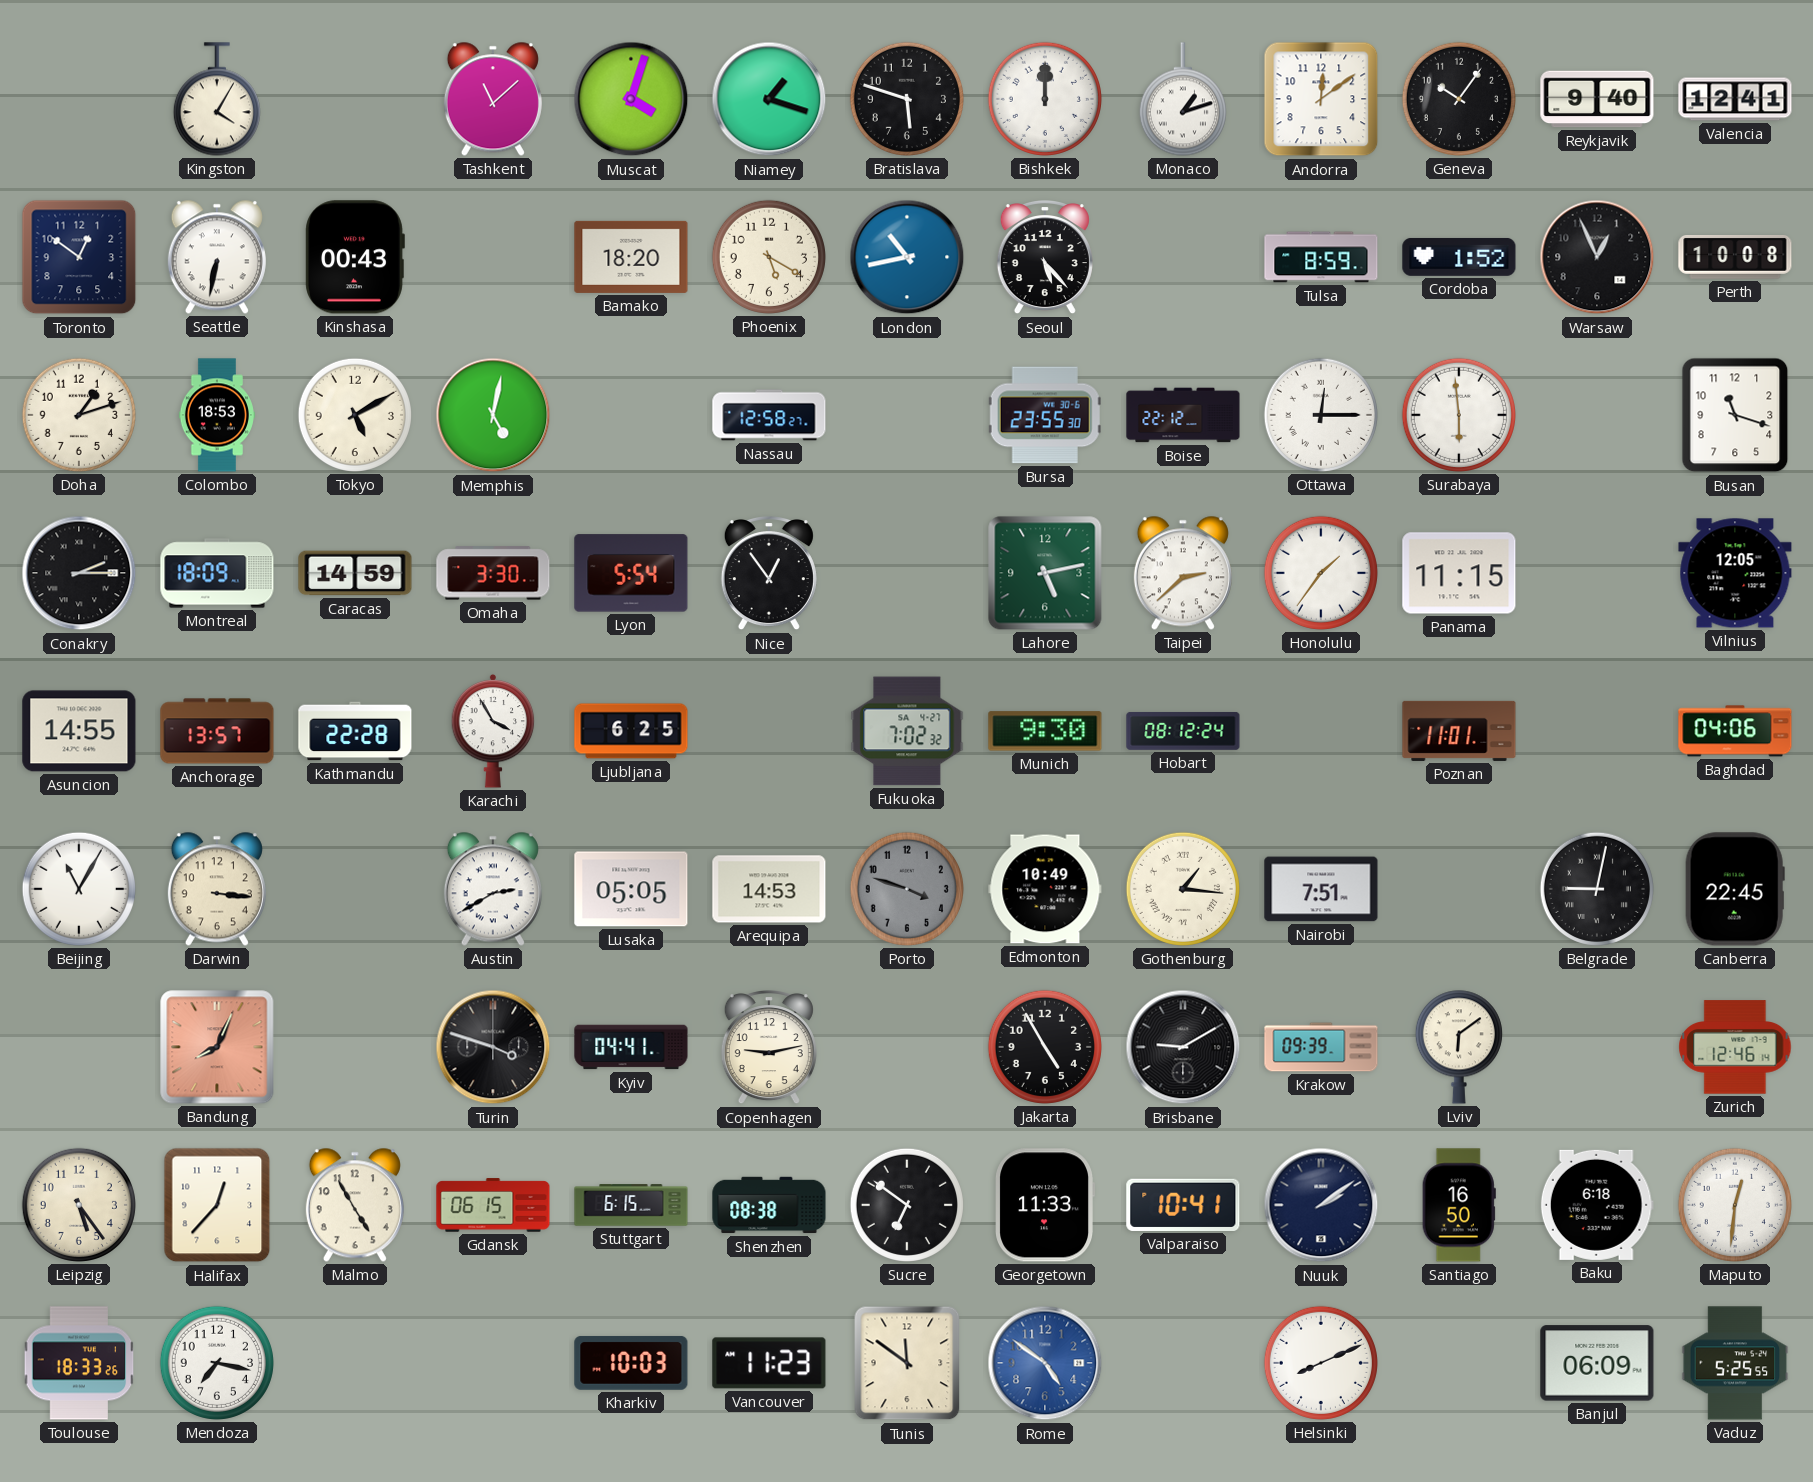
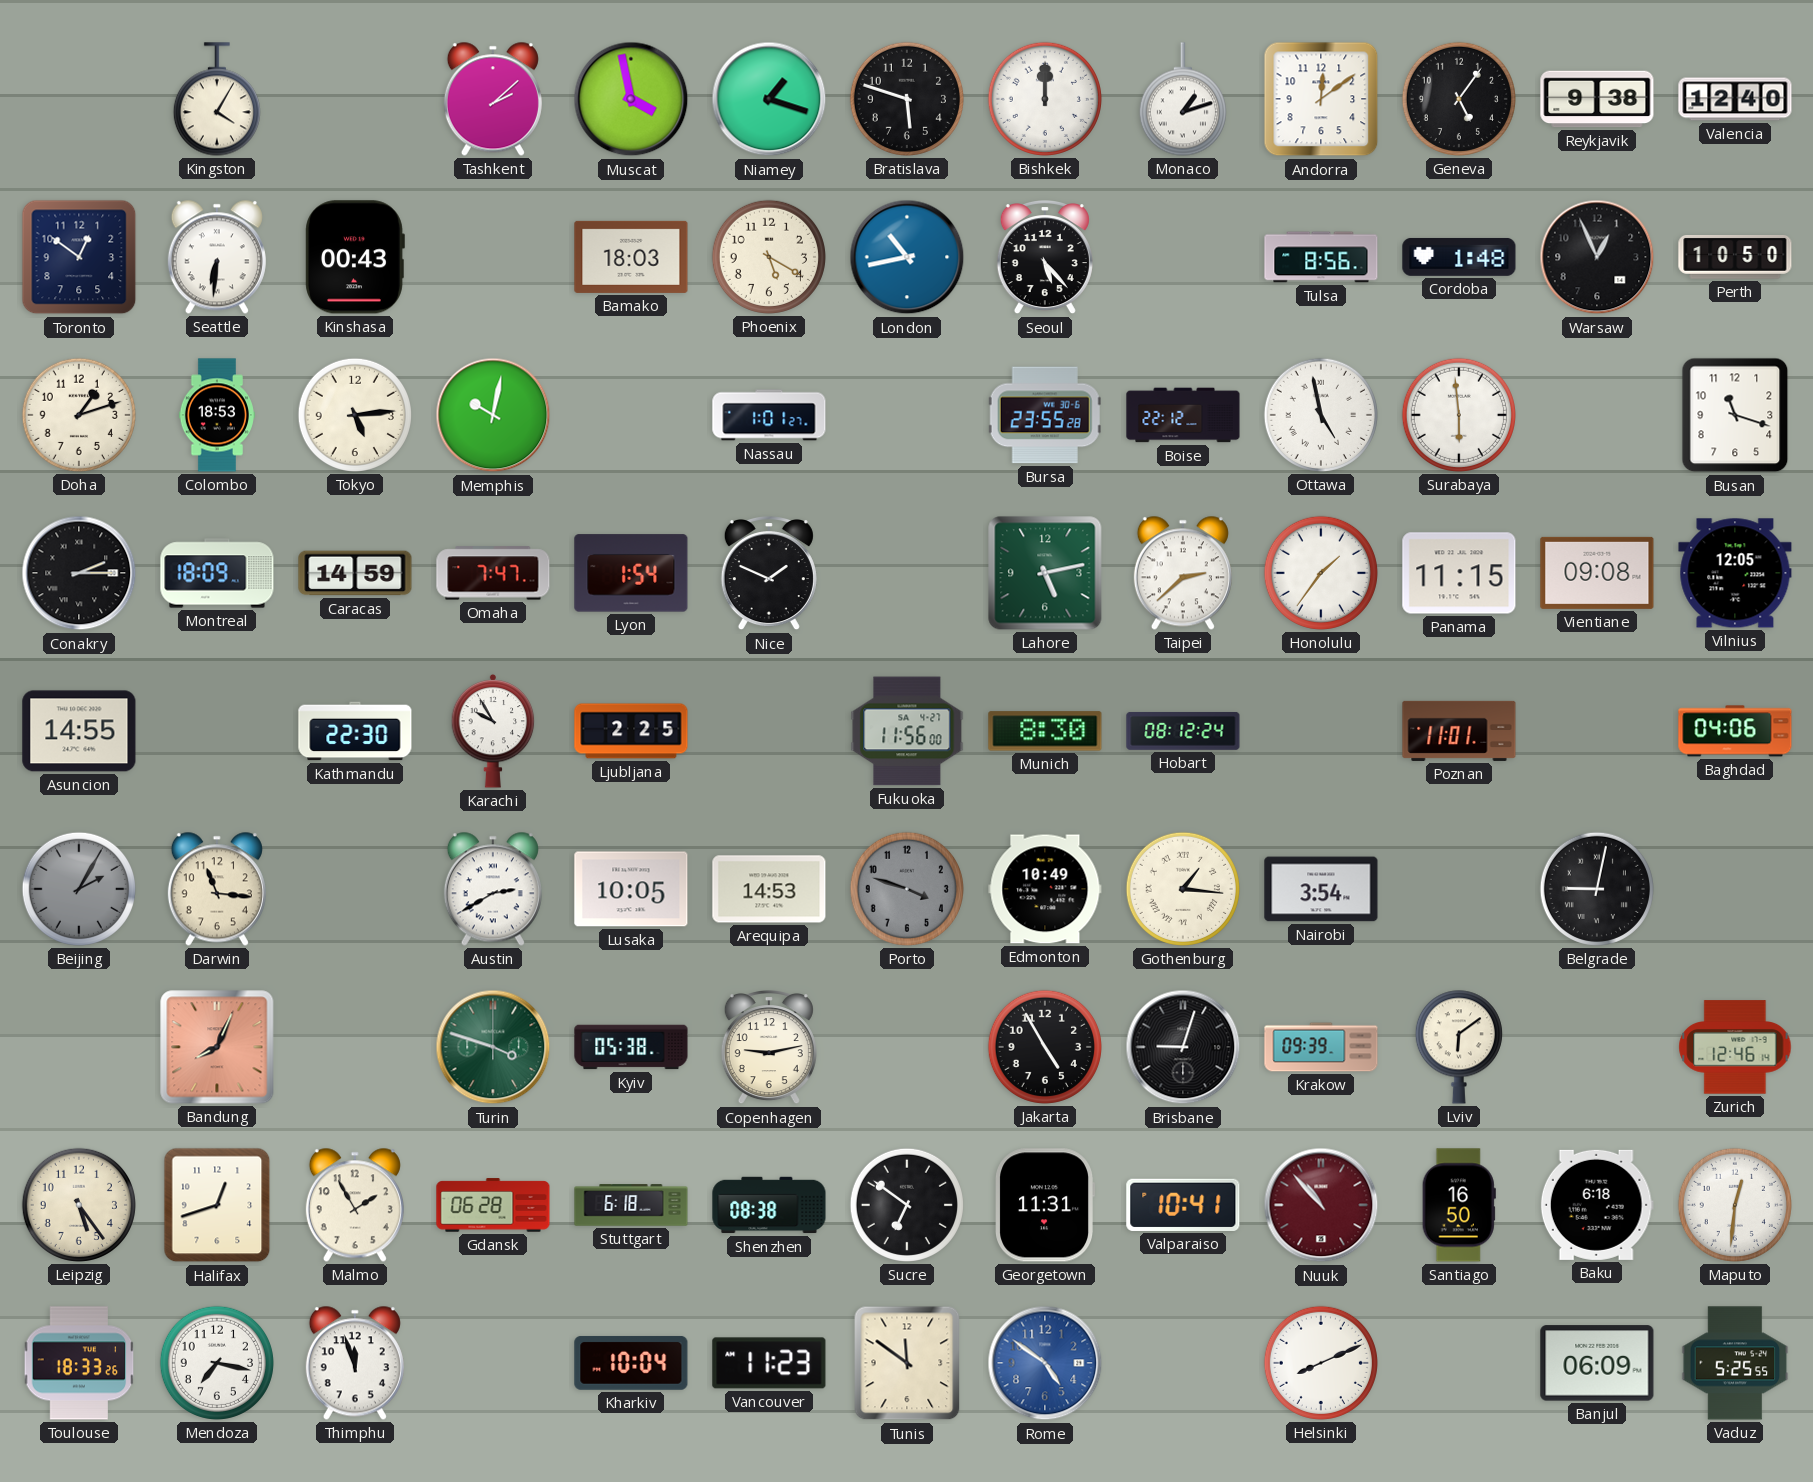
Tashkent: 11:08 -> 2:08
Muscat: 4:03 -> 3:58
Geneva: 10:06 -> 5:06
Reykjavik: 9:40 -> 9:38
Valencia: 12:41 -> 12:40
Seattle: 6:32 -> 6:31
Bamako: 18:20 -> 18:03
Tulsa: 8:59 -> 8:56
Cordoba: 1:52 -> 1:48
Perth: 10:08 -> 10:50
Tokyo: 5:10 -> 5:14
Memphis: 5:02 -> 10:02
Nassau: 12:58 -> 1:01
Bursa: 23:55:30 -> 23:55:28
Ottawa: 12:15 -> 4:58
Omaha: 3:30 -> 7:47
Lyon: 5:54 -> 1:54
Nice: 12:54 -> 1:49
Vientiane: none -> 09:08
Anchorage: 13:57 -> none
Kathmandu: 22:28 -> 22:30
Karachi: 3:55 -> 9:55
Ljubljana: 6:25 -> 2:25
Fukuoka: 7:02 -> 11:56
Munich: 9:30 -> 8:30
Beijing: 11:05 -> 2:05
Beijing dial: white -> grey
Darwin: 3:16 -> 11:16
Lusaka: 05:05 -> 10:05
Nairobi: 7:51 -> 3:54
Canberra: 22:45 -> none
Turin dial: black -> green
Kyiv: 04:41 -> 05:38
Brisbane: 9:10 -> 9:03
Halifax: 12:37 -> 12:42
Malmo: 4:55 -> 1:55
Gdansk: 06:15 -> 06:28
Stuttgart: 6:15 -> 6:18
Georgetown: 11:33 -> 11:31
Nuuk: 2:09 -> 10:53
Nuuk dial: navy -> burgundy
Thimphu: none -> 11:57
Kharkiv: 10:03 -> 10:04
